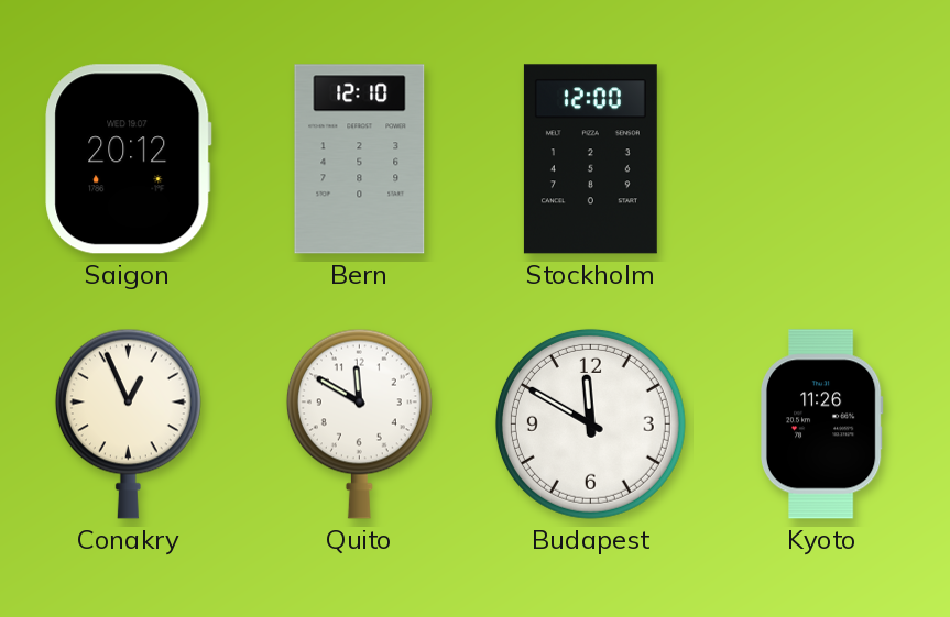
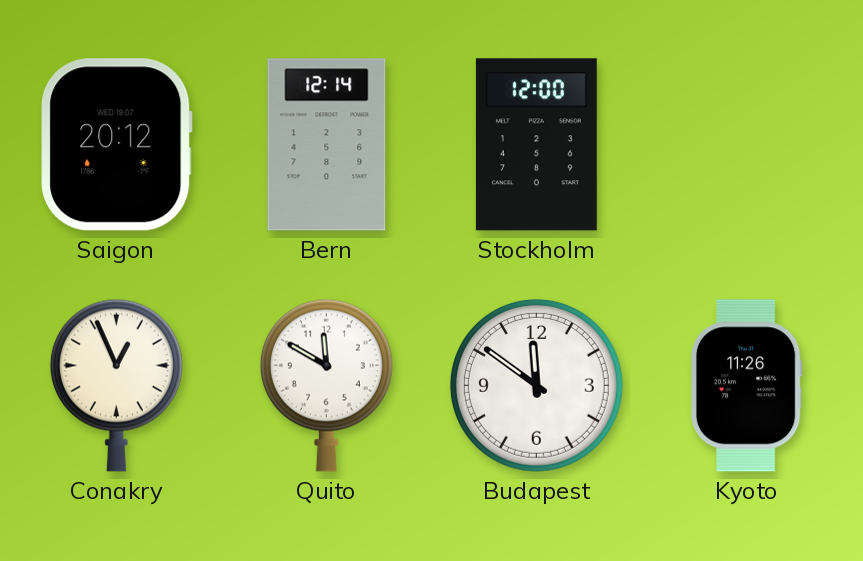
Bern: 12:10 -> 12:14
Budapest: 11:50 -> 11:51
